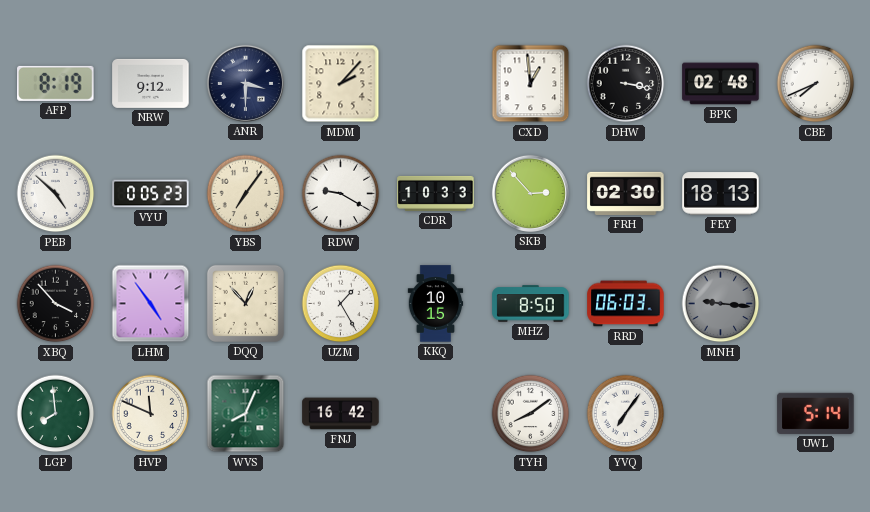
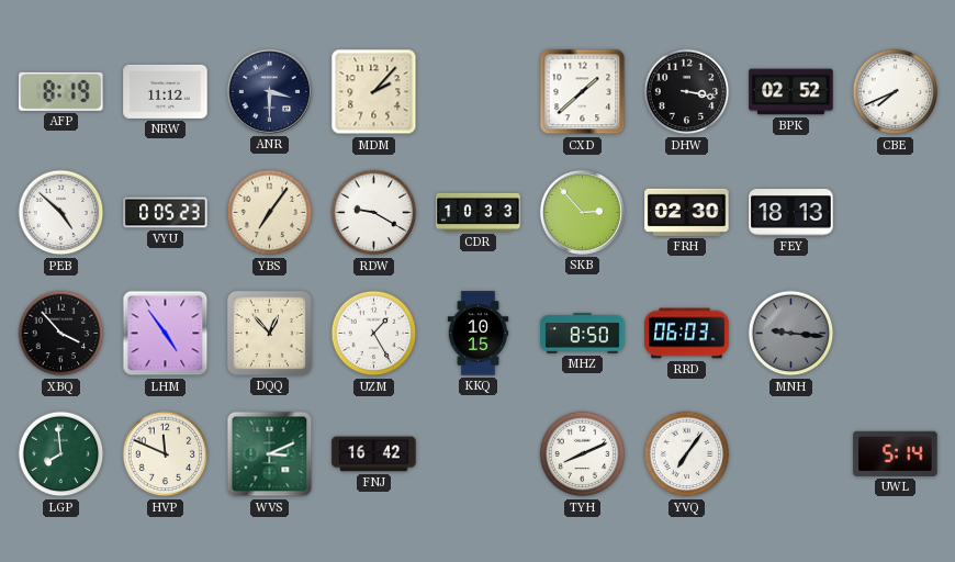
NRW: 9:12 -> 11:12
CXD: 12:59 -> 1:38
BPK: 02:48 -> 02:52
WVS: 8:04 -> 3:11
TYH: 8:09 -> 8:11
